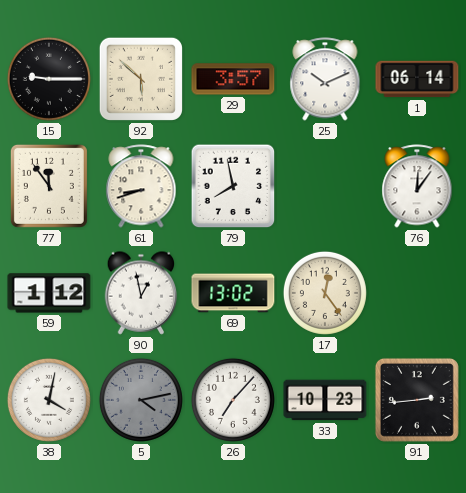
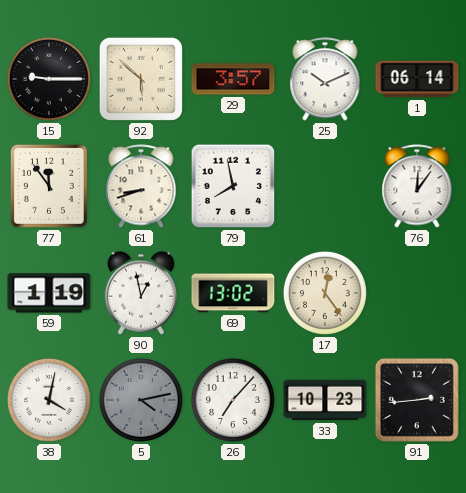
59: 1:12 -> 1:19
